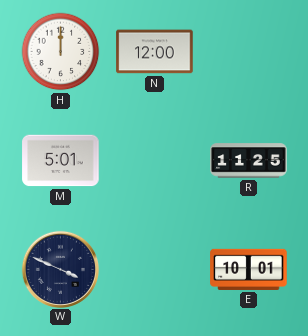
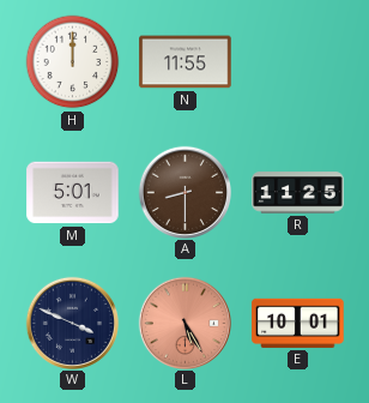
N: 12:00 -> 11:55
A: none -> 8:30
L: none -> 5:25
